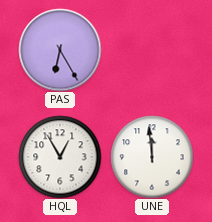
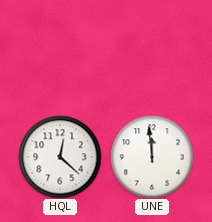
PAS: 6:25 -> none
HQL: 12:55 -> 12:22
